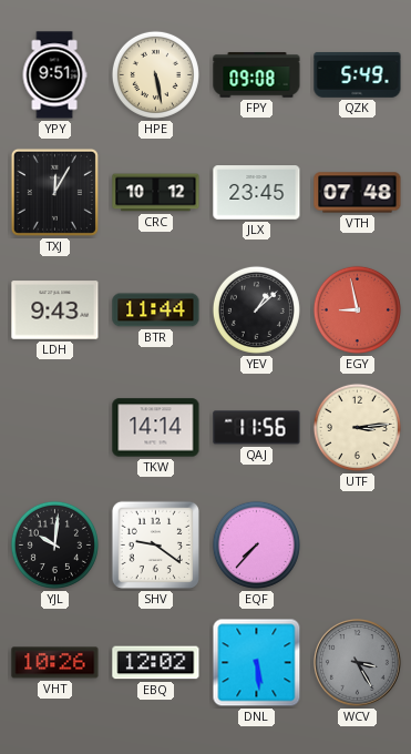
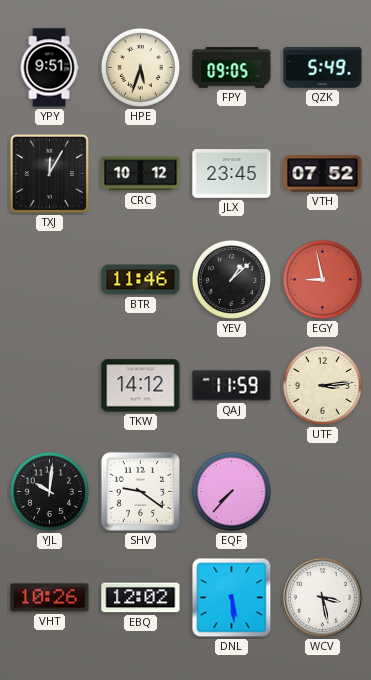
HPE: 5:28 -> 5:33
FPY: 09:08 -> 09:05
VTH: 07:48 -> 07:52
LDH: 9:43 -> none
BTR: 11:44 -> 11:46
TKW: 14:14 -> 14:12
QAJ: 11:56 -> 11:59
WCV: 3:25 -> 3:28
WCV dial: grey -> white
